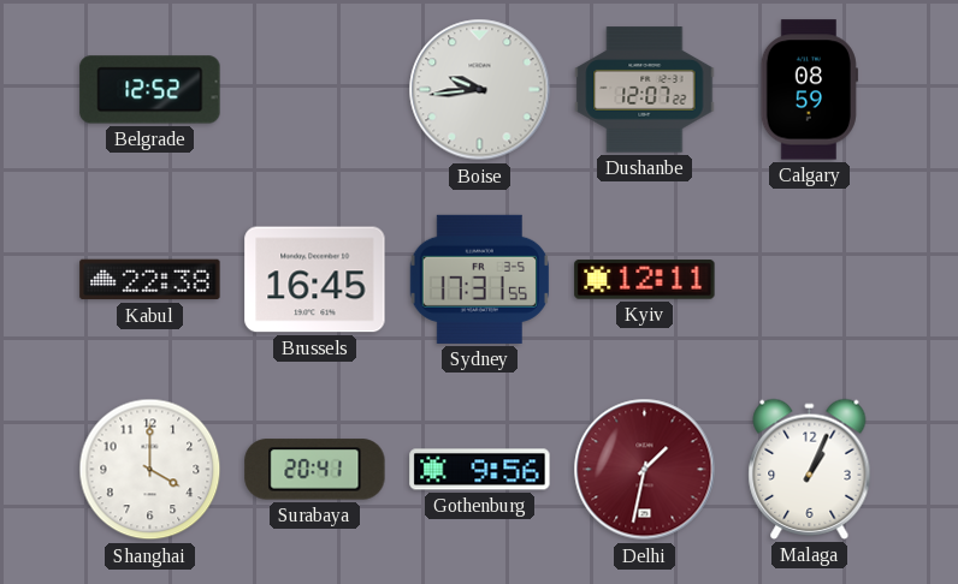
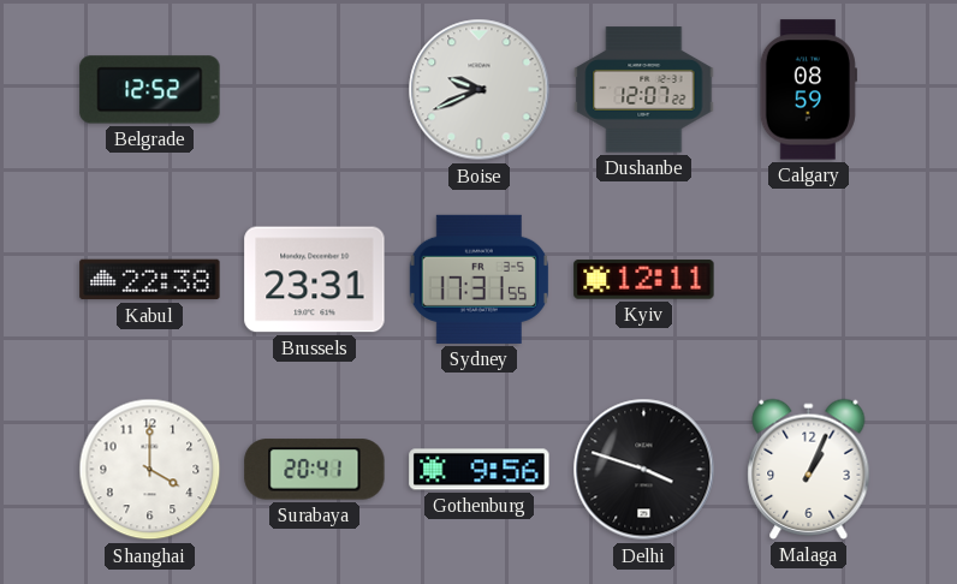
Boise: 9:44 -> 9:41
Brussels: 16:45 -> 23:31
Delhi: 1:32 -> 3:48
Delhi dial: burgundy -> black
